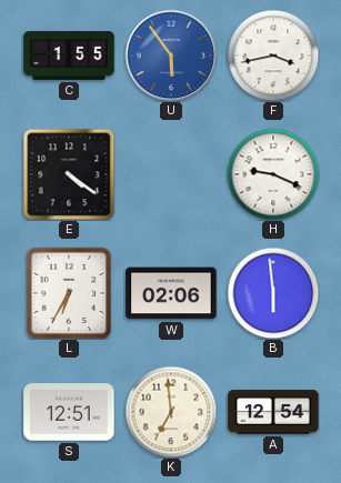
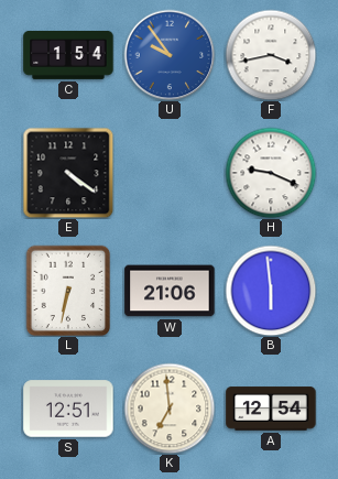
C: 1:55 -> 1:54
U: 5:54 -> 9:54
L: 6:35 -> 6:32
W: 02:06 -> 21:06
